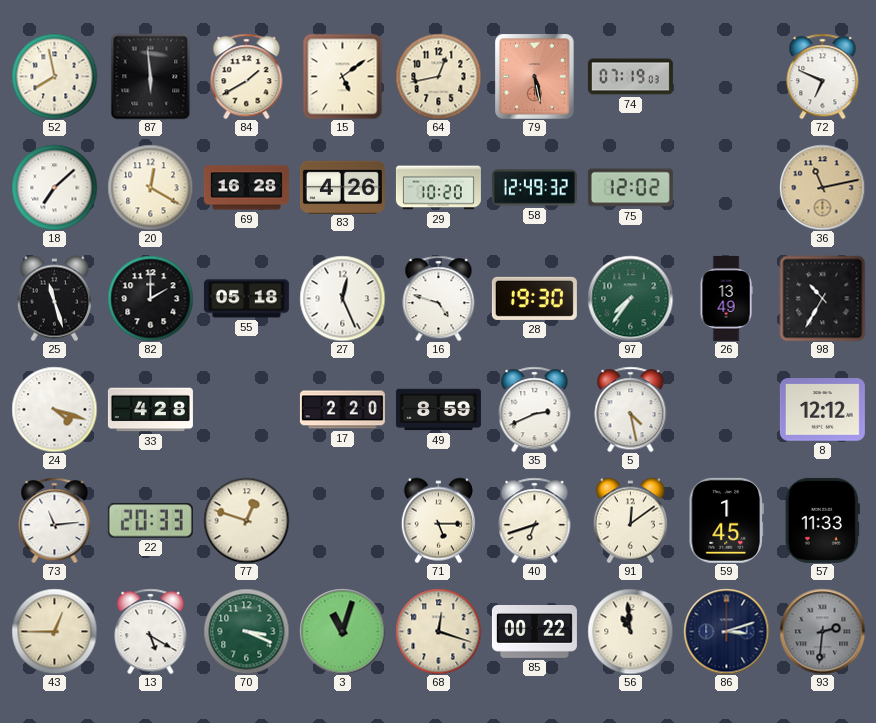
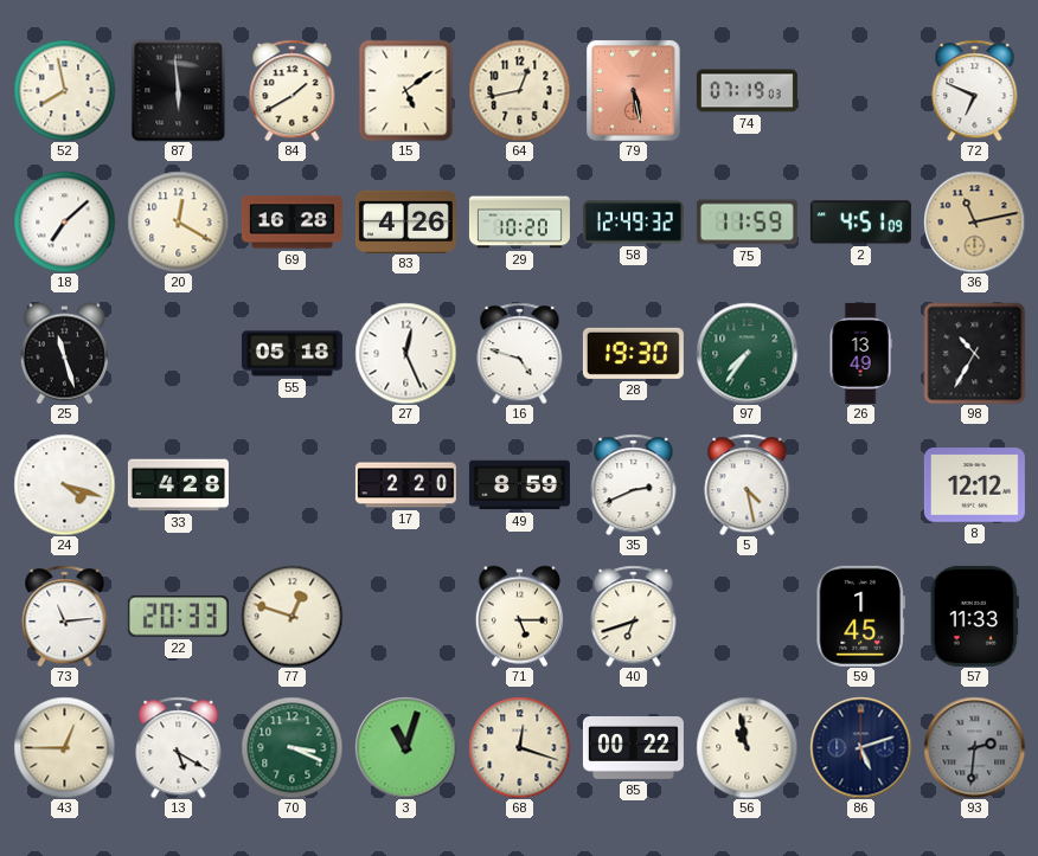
75: 12:02 -> 11:59
2: none -> 4:51
82: 2:00 -> none
91: 12:09 -> none
56: 10:59 -> 10:58
86: 3:12 -> 5:12
